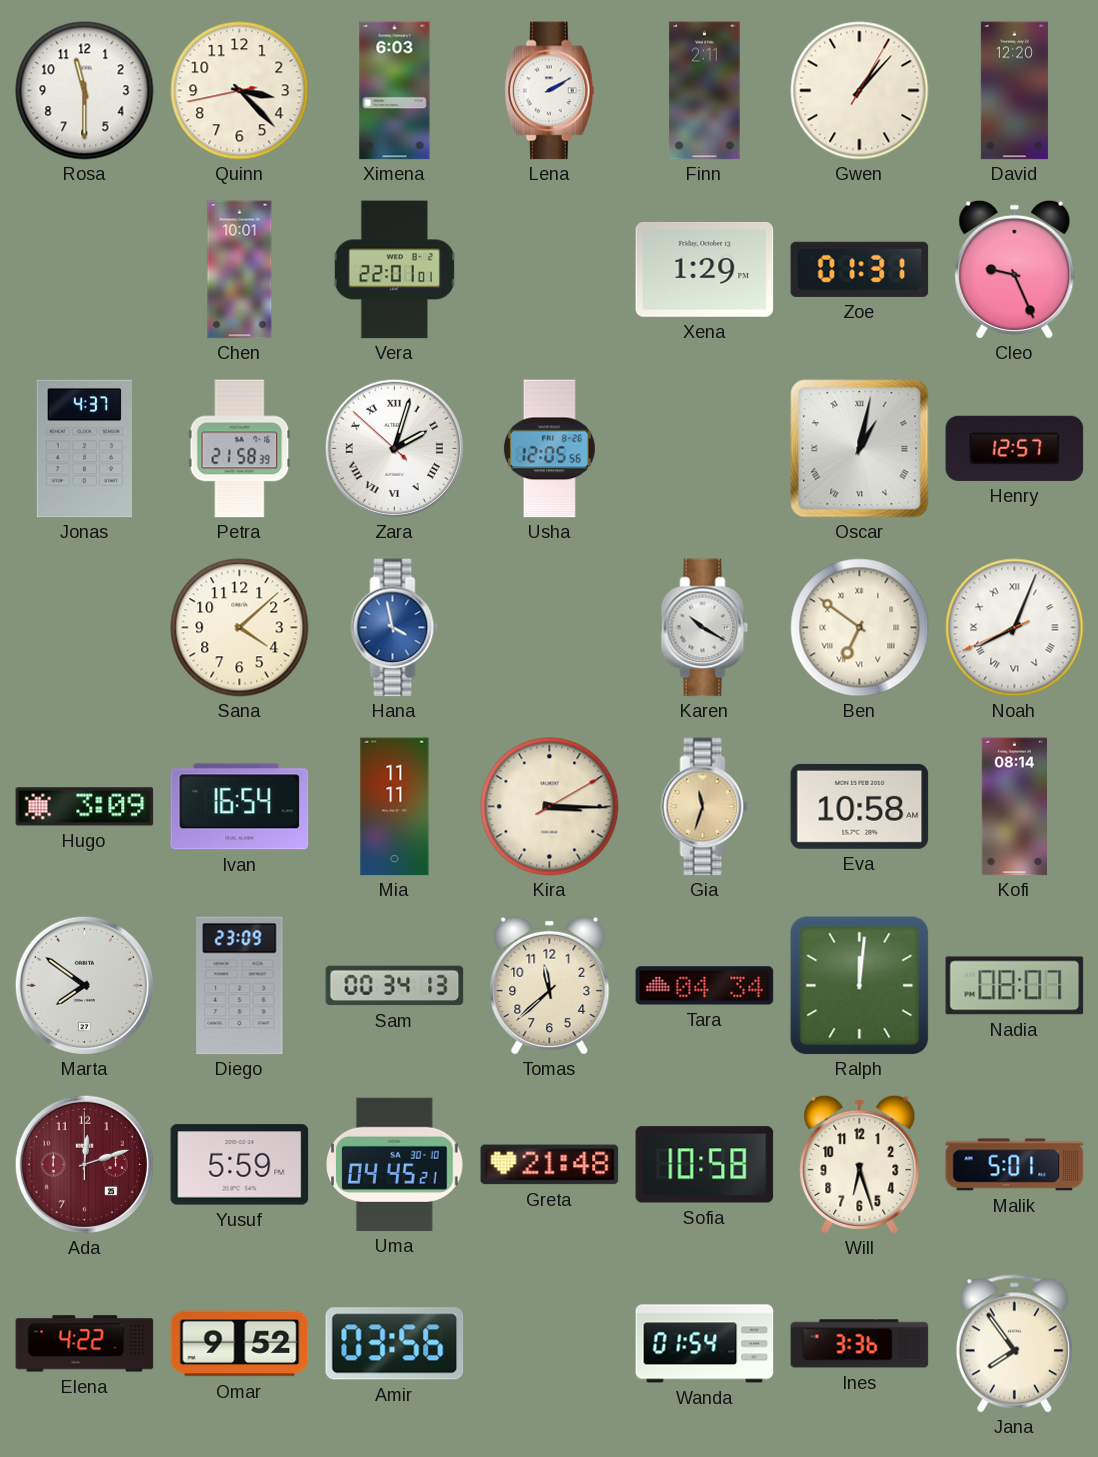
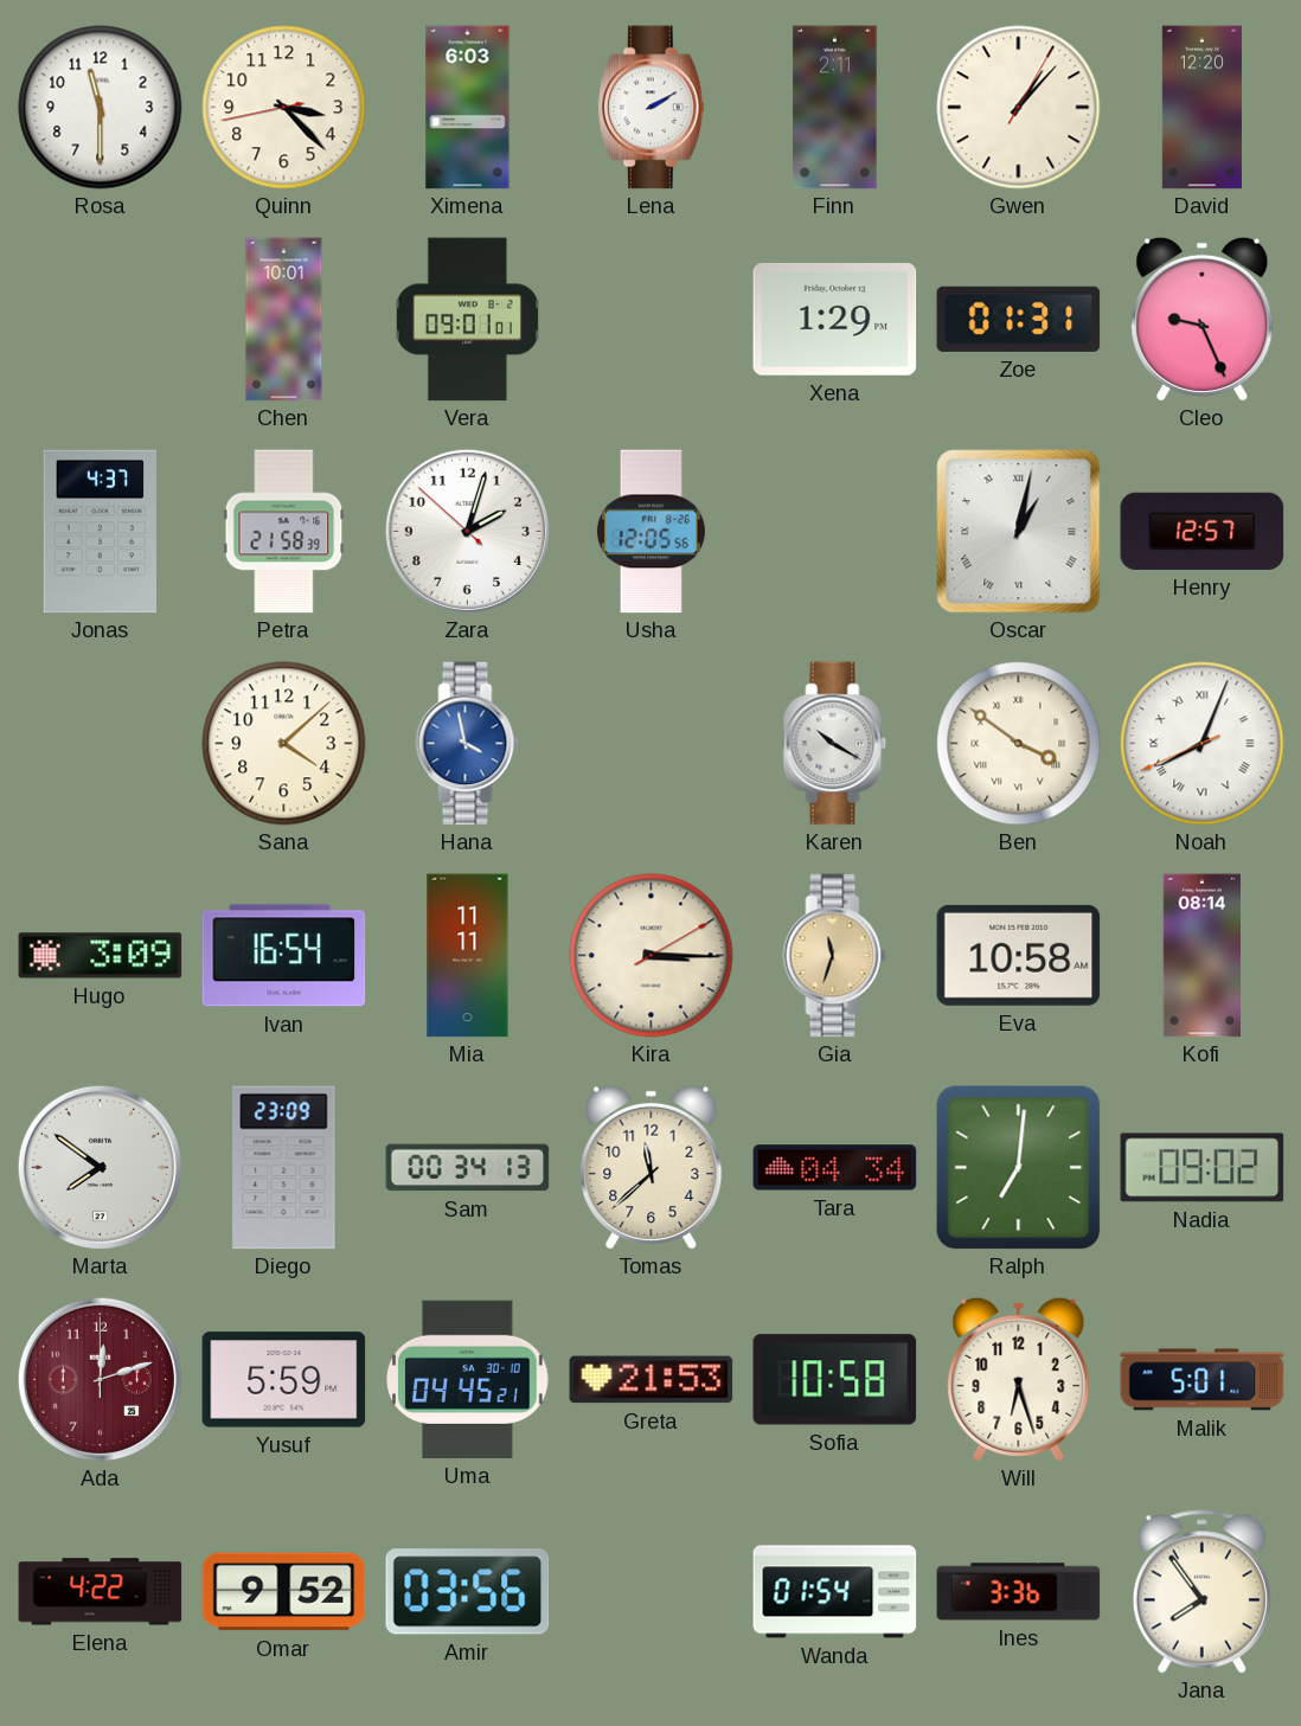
Vera: 22:01 -> 09:01
Zara numerals: Roman -> Arabic
Ben: 6:51 -> 3:51
Ralph: 12:01 -> 7:01
Nadia: 08:07 -> 09:02
Greta: 21:48 -> 21:53
